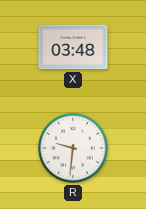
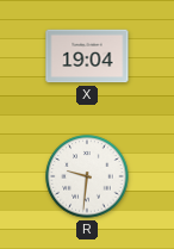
X: 03:48 -> 19:04
